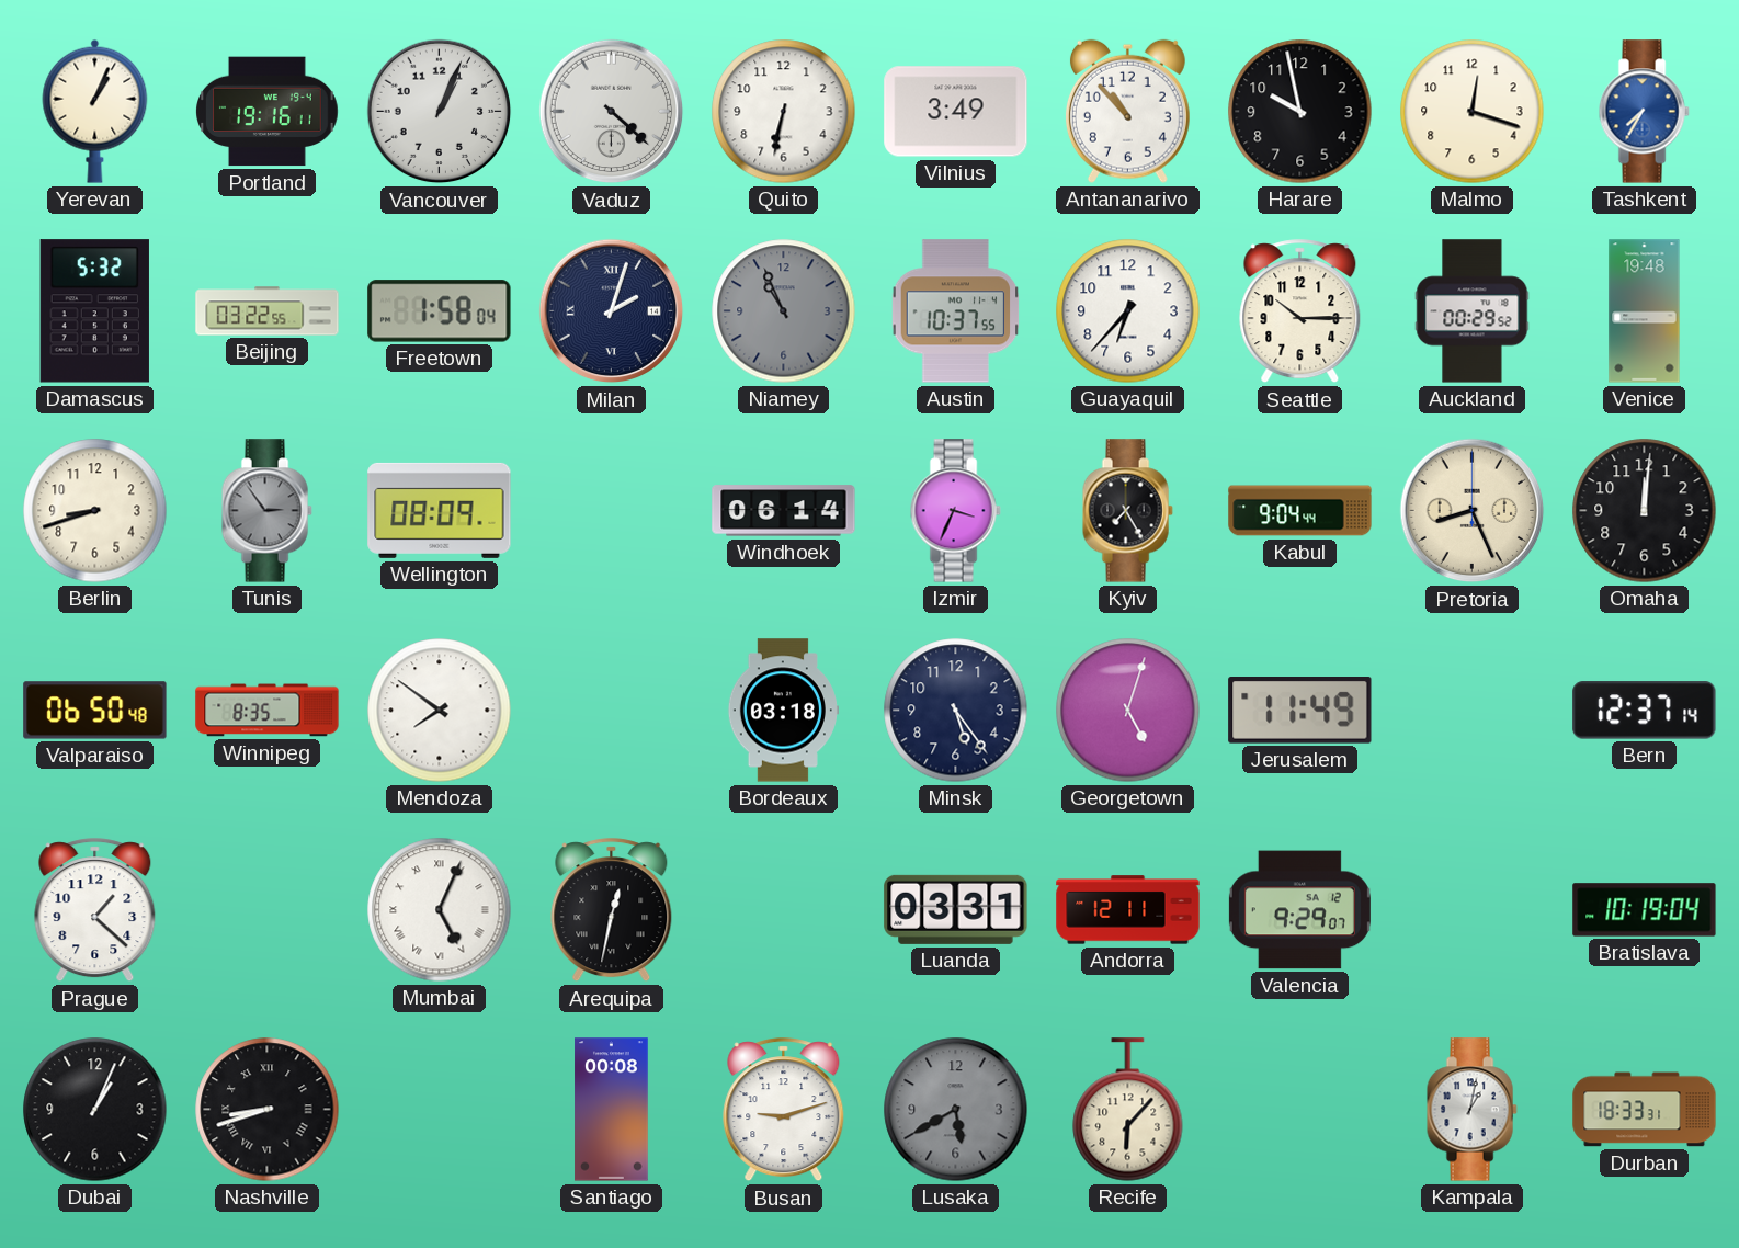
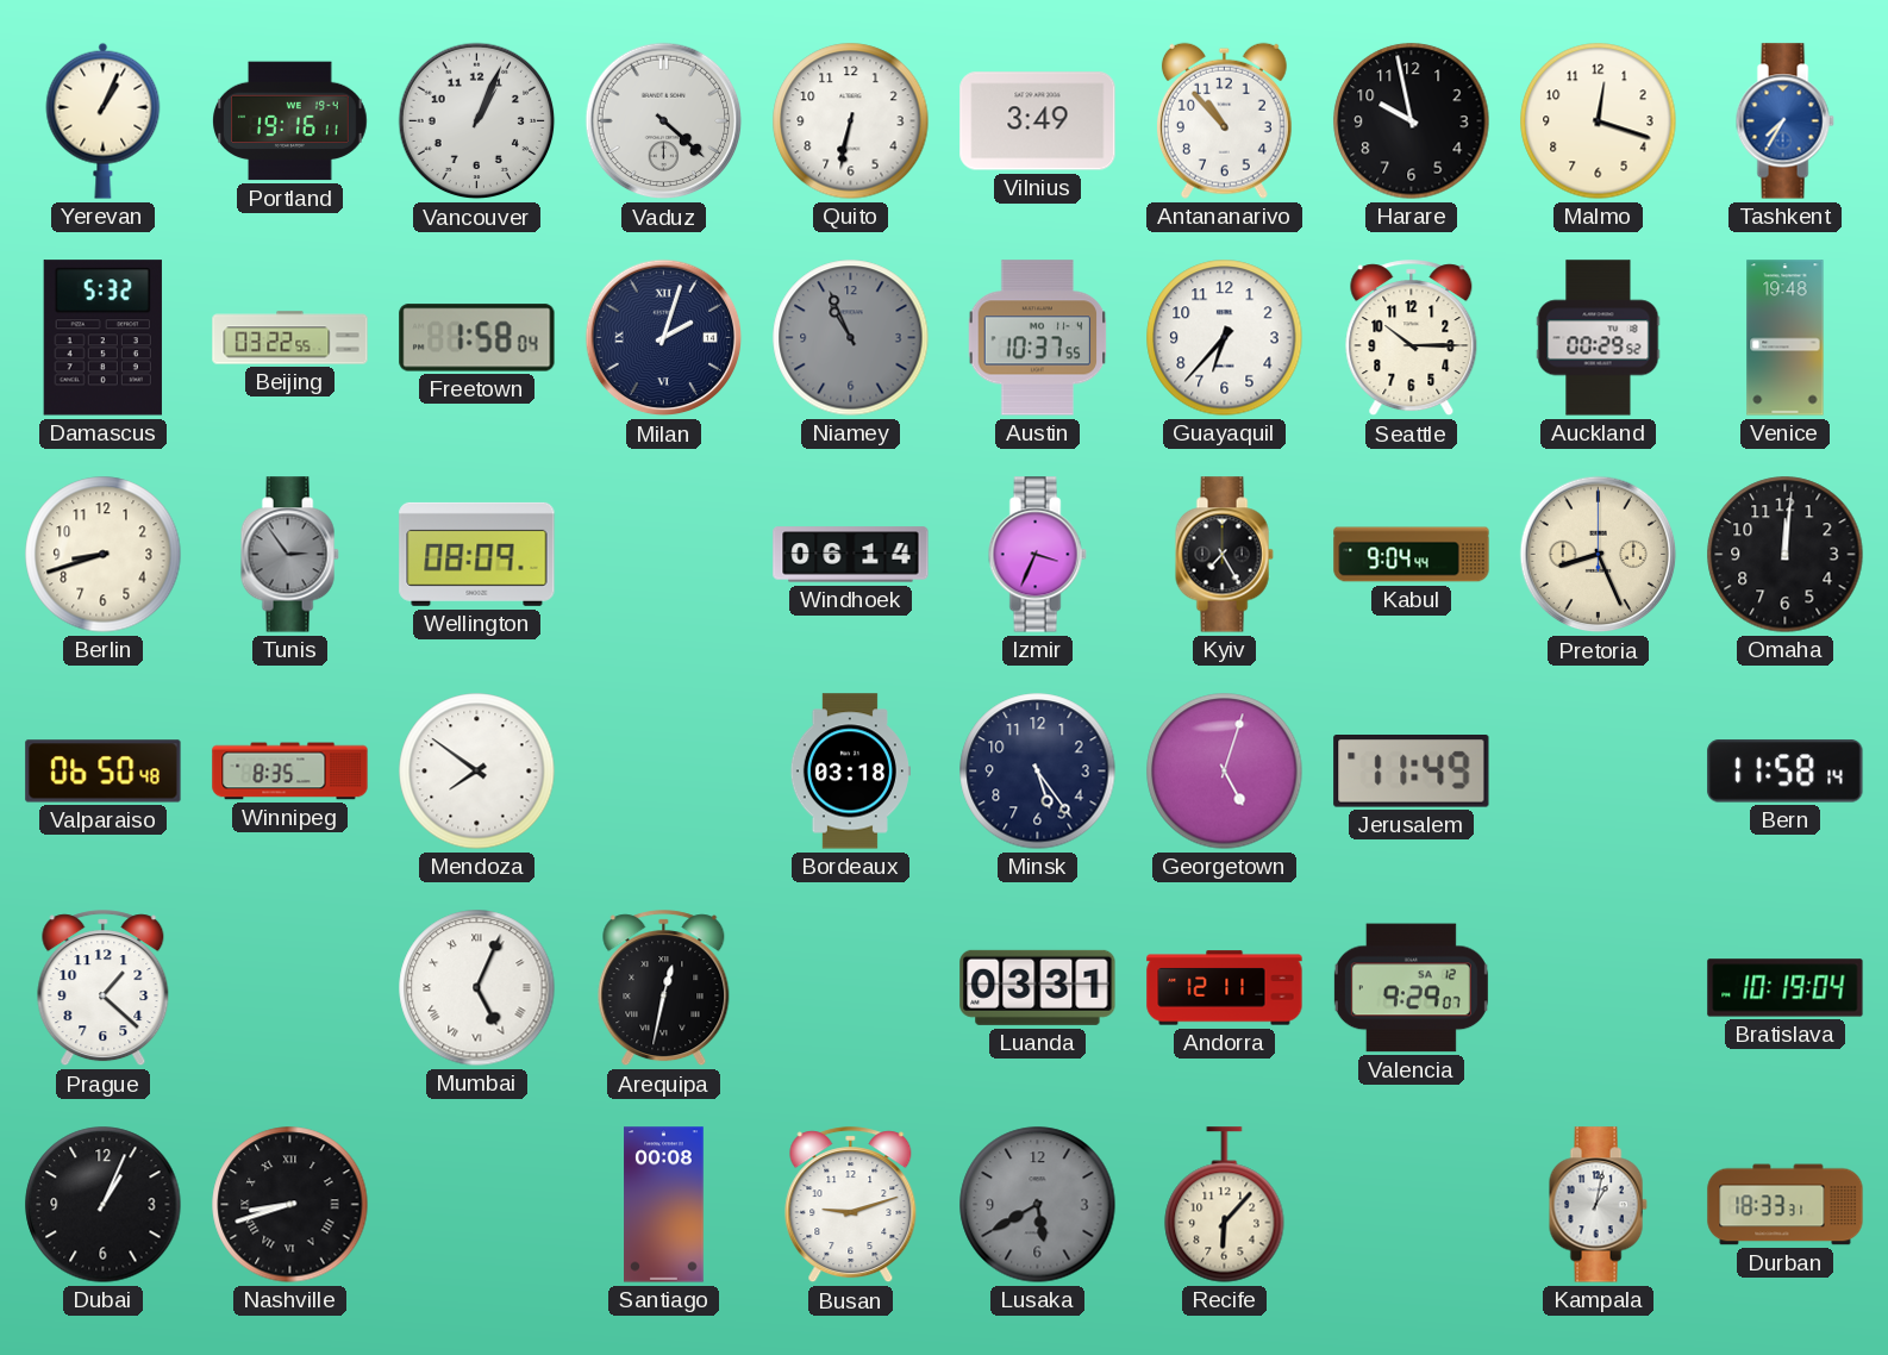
Bern: 12:37 -> 11:58
